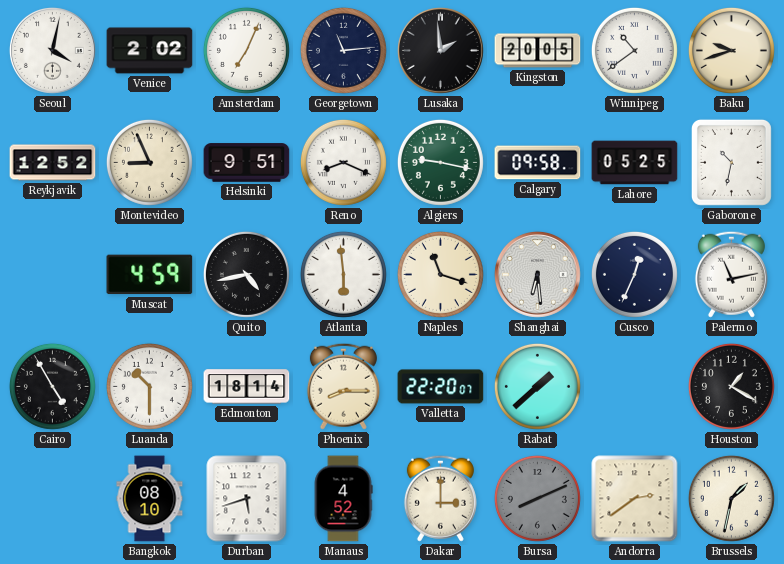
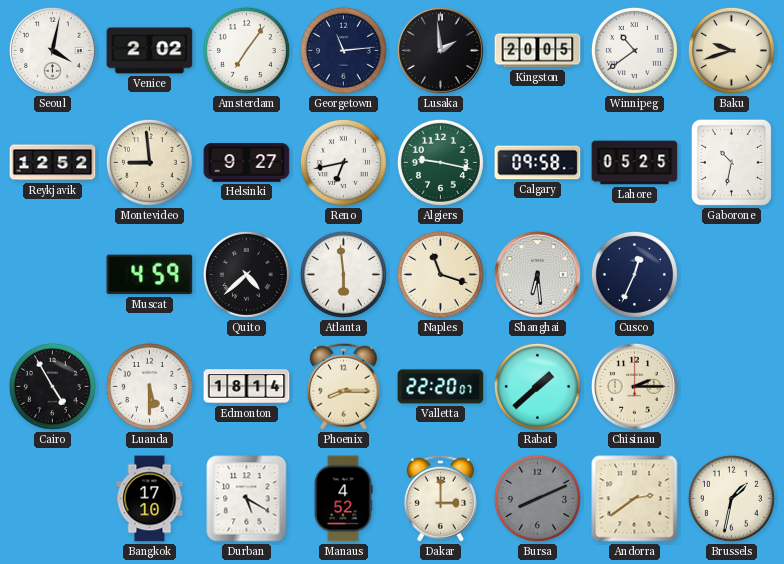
Amsterdam: 7:04 -> 7:06
Montevideo: 8:56 -> 8:59
Helsinki: 9:51 -> 9:27
Reno: 8:19 -> 6:43
Quito: 4:43 -> 4:38
Palermo: 11:13 -> none
Luanda: 10:30 -> 5:30
Chisinau: none -> 2:15
Houston: 1:20 -> none
Bangkok: 08:10 -> 17:10
Durban: 5:42 -> 5:20
